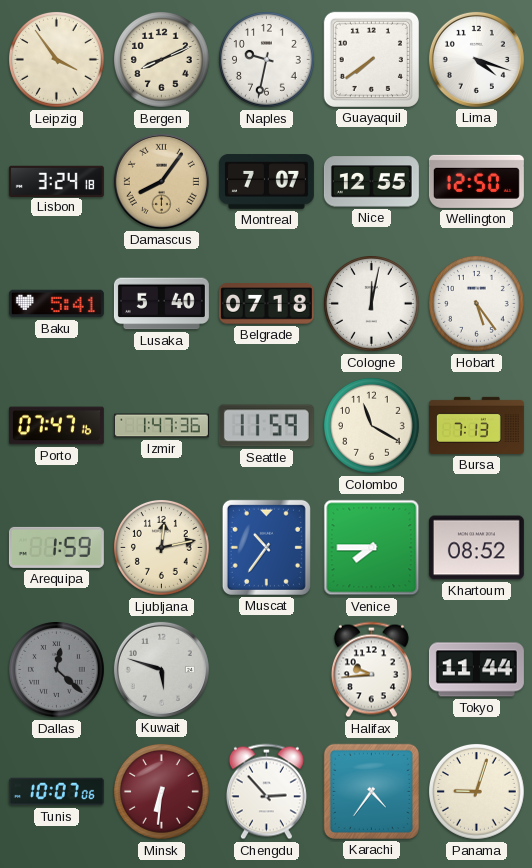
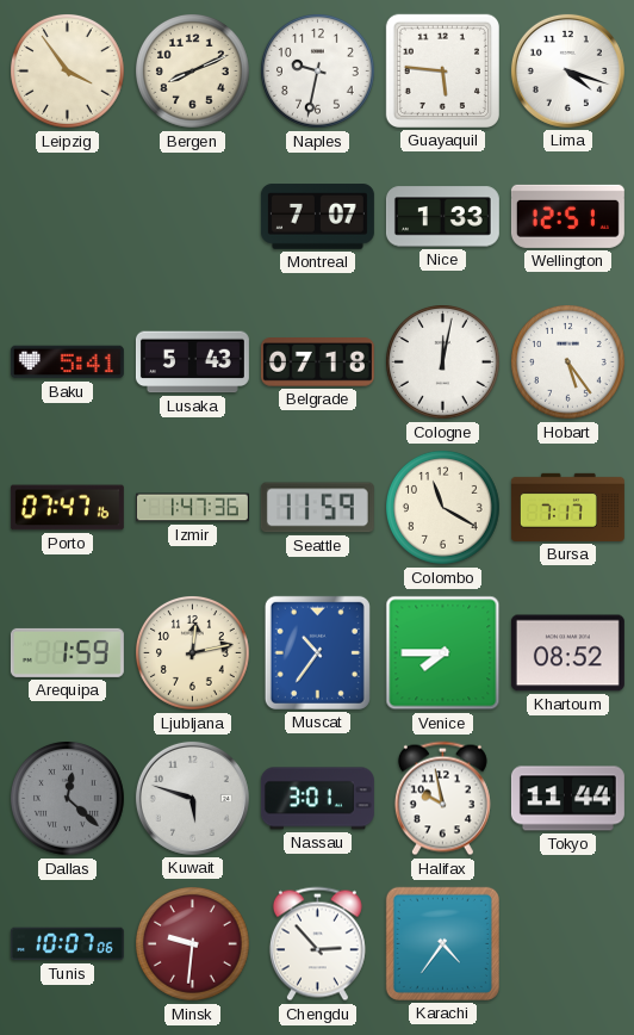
Guayaquil: 7:39 -> 5:46
Lisbon: 3:24 -> none
Damascus: 8:06 -> none
Nice: 12:55 -> 1:33
Wellington: 12:50 -> 12:51
Lusaka: 5:40 -> 5:43
Bursa: 7:13 -> 7:17
Nassau: none -> 3:01
Halifax: 9:44 -> 9:58
Minsk: 6:31 -> 9:31
Panama: 9:03 -> none
